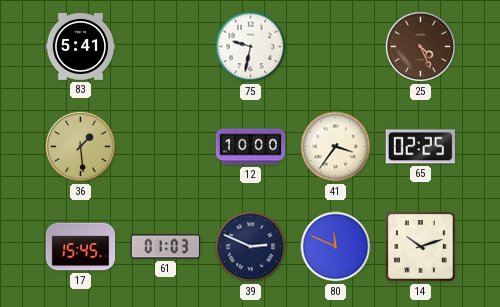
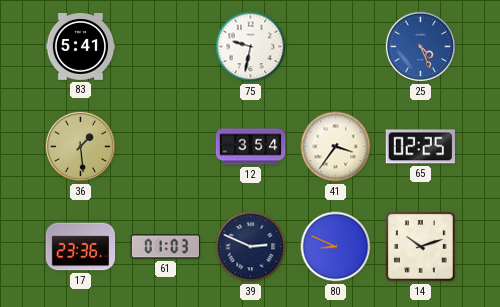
25 dial: brown -> blue
12: 10:00 -> 3:54
17: 15:45 -> 23:36
80: 11:49 -> 8:49
